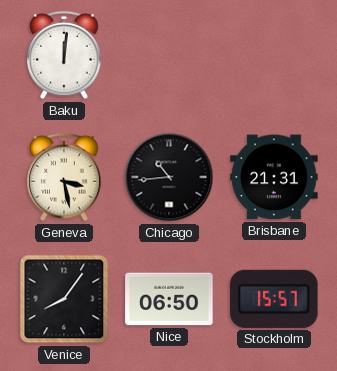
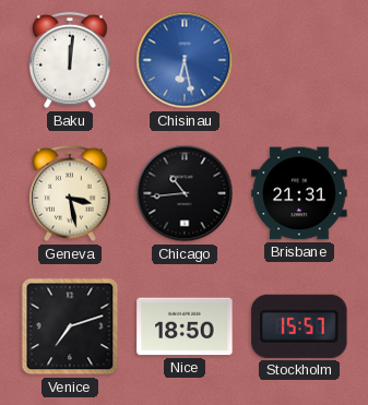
Chisinau: none -> 6:28
Venice: 8:06 -> 7:12
Nice: 06:50 -> 18:50
